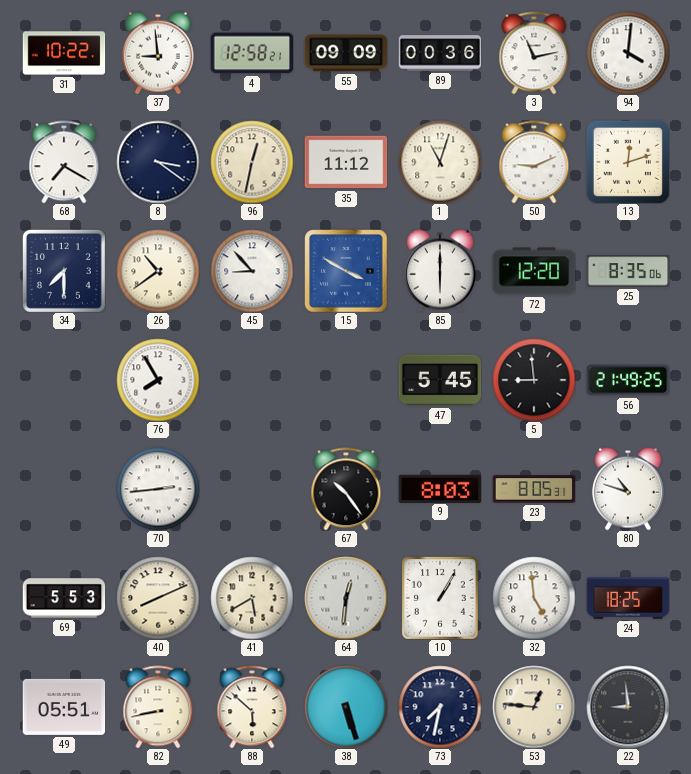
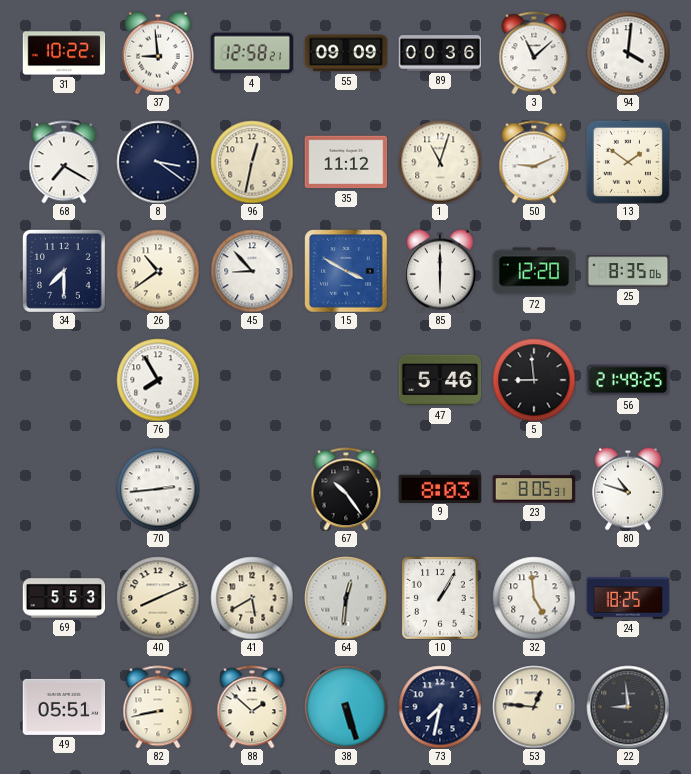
3: 11:13 -> 11:08
13: 12:12 -> 1:51
47: 5:45 -> 5:46
88: 5:52 -> 1:52
